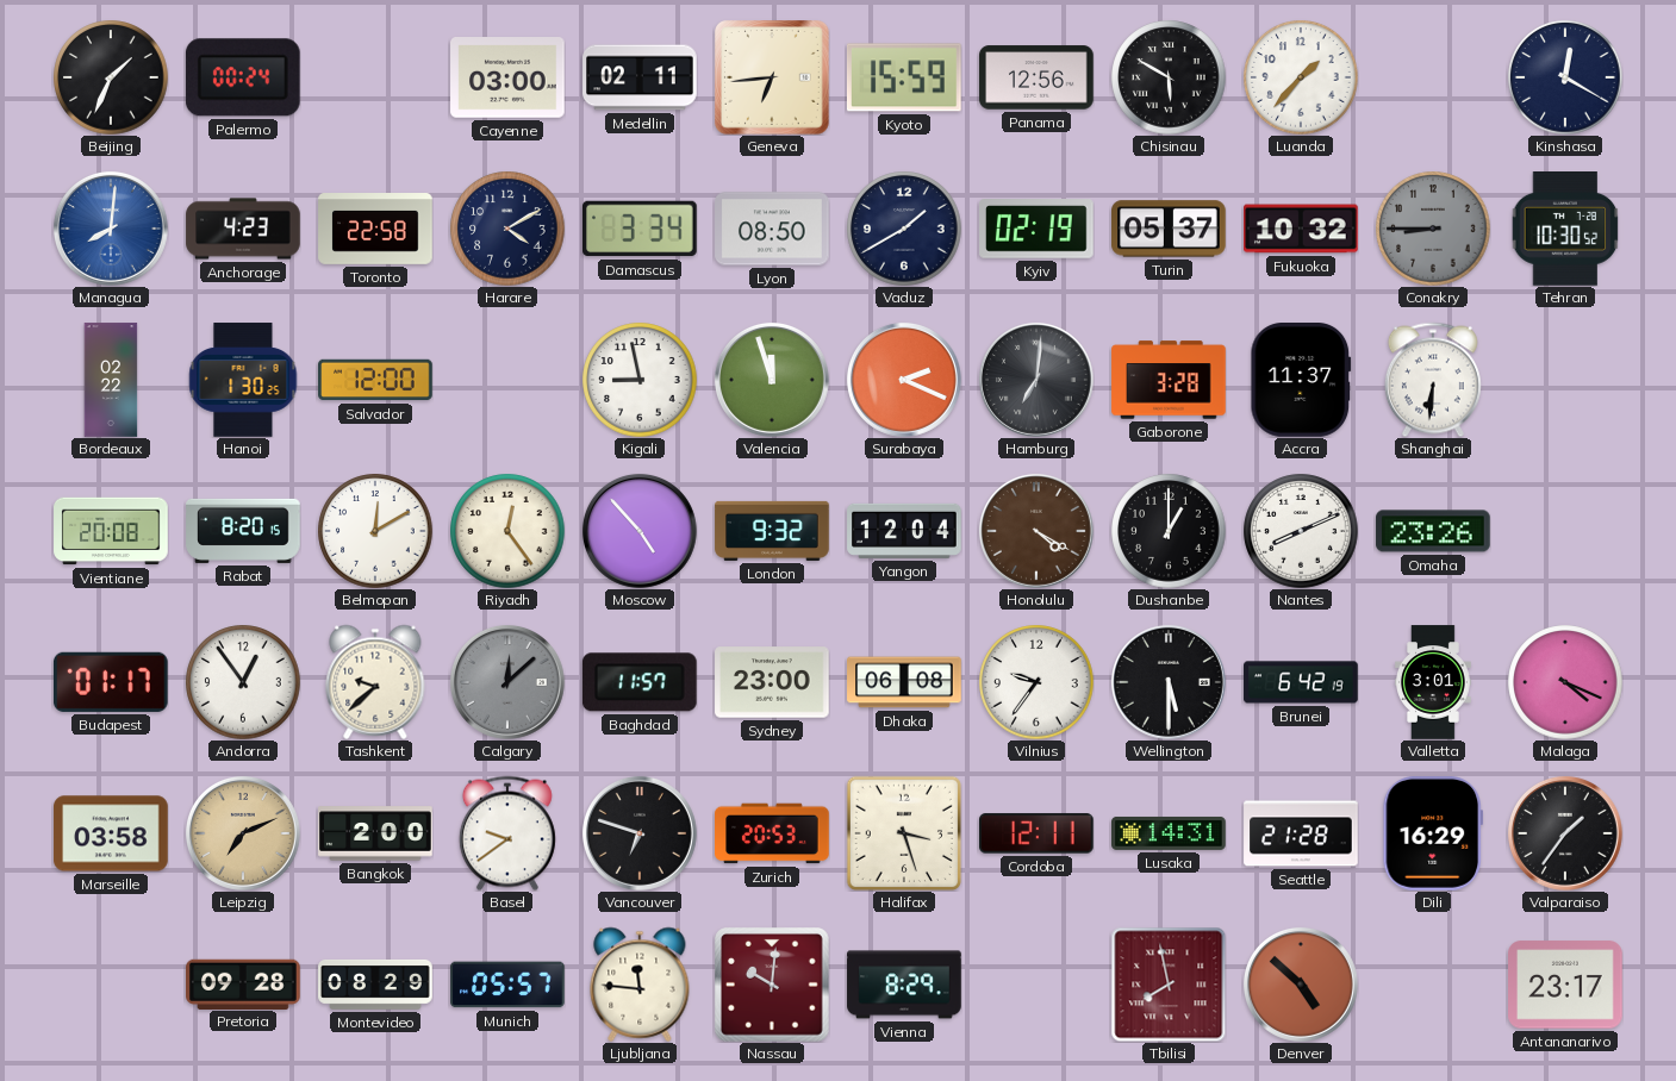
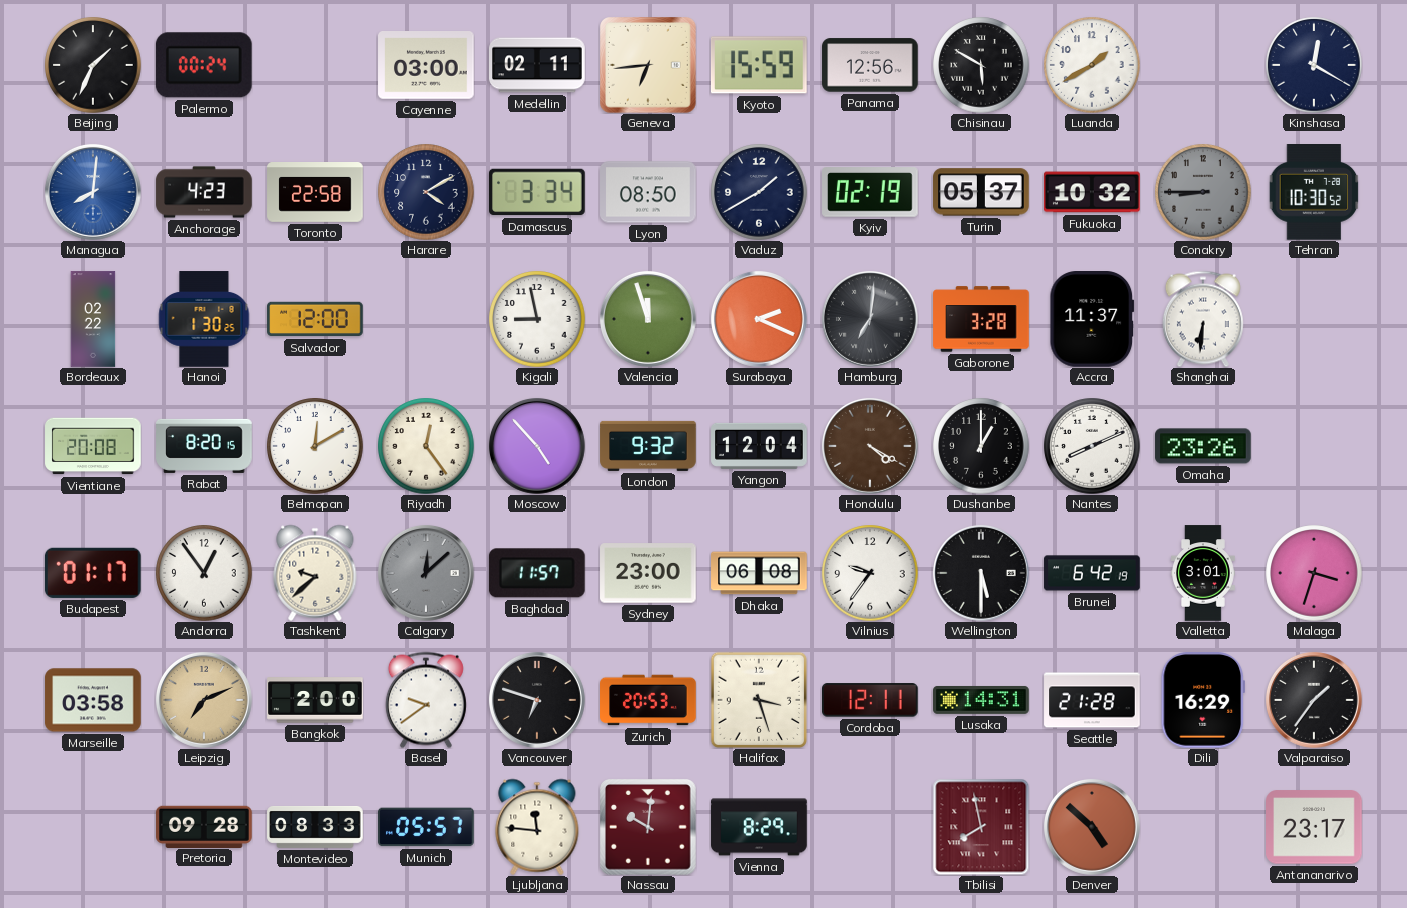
Luanda: 1:37 -> 1:40
Malaga: 4:19 -> 3:33
Montevideo: 08:29 -> 08:33
